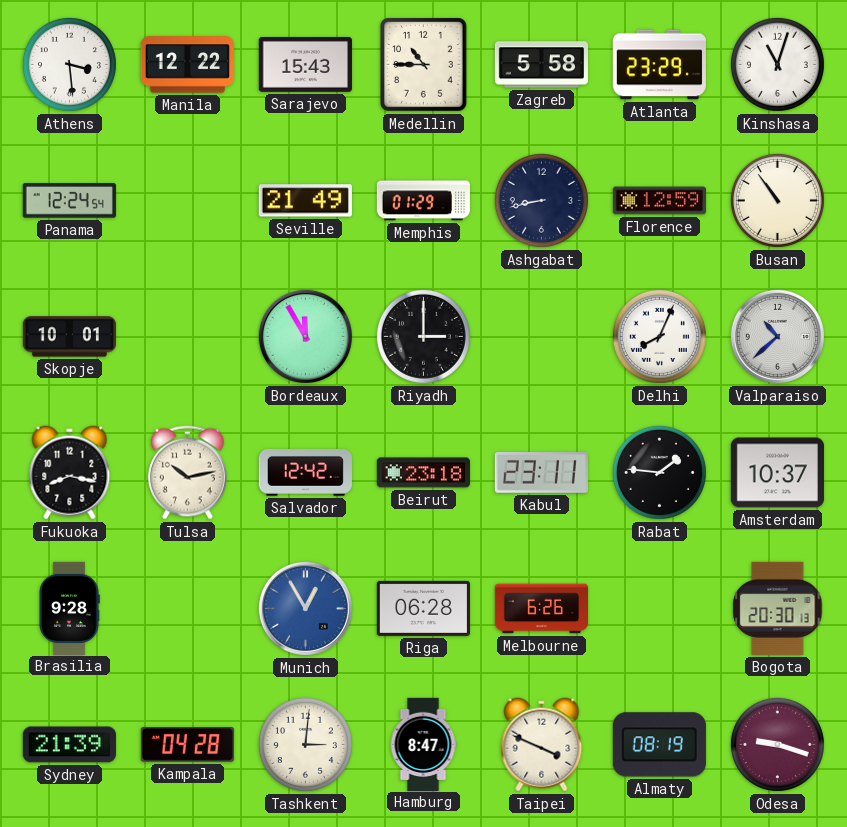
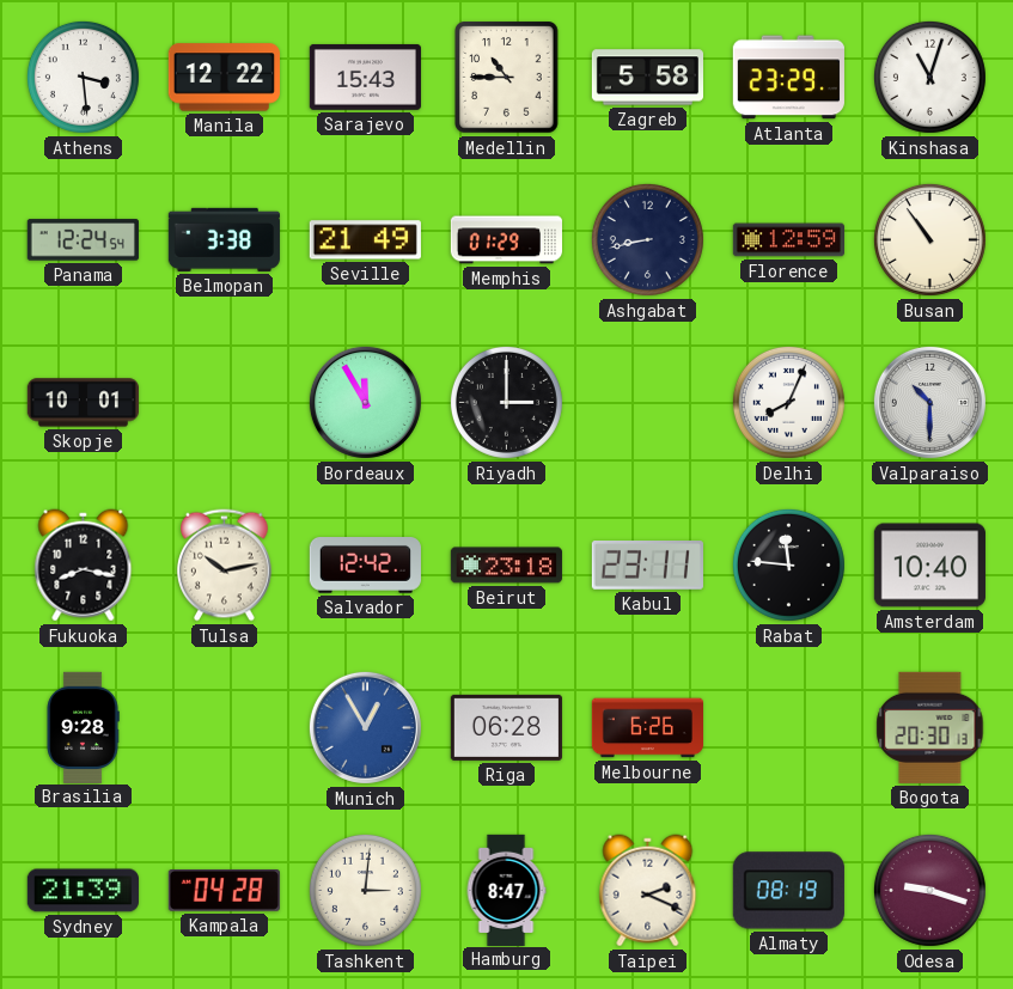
Belmopan: none -> 3:38
Valparaiso: 10:38 -> 10:30
Rabat: 1:46 -> 11:46
Amsterdam: 10:37 -> 10:40
Taipei: 3:49 -> 2:19
